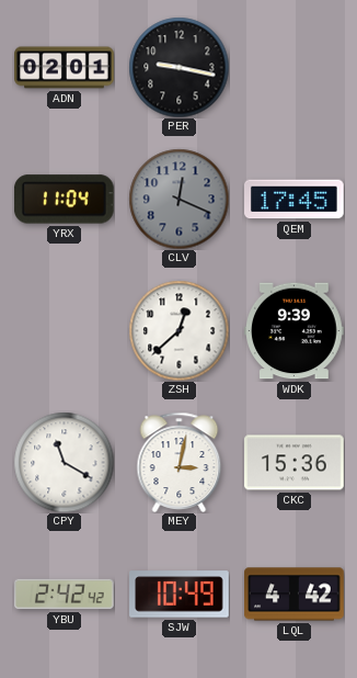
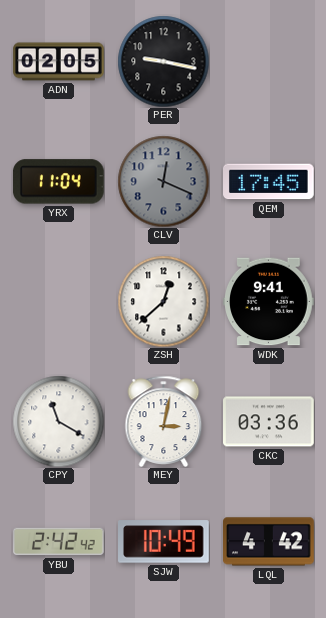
ADN: 02:01 -> 02:05
WDK: 9:39 -> 9:41
CKC: 15:36 -> 03:36
